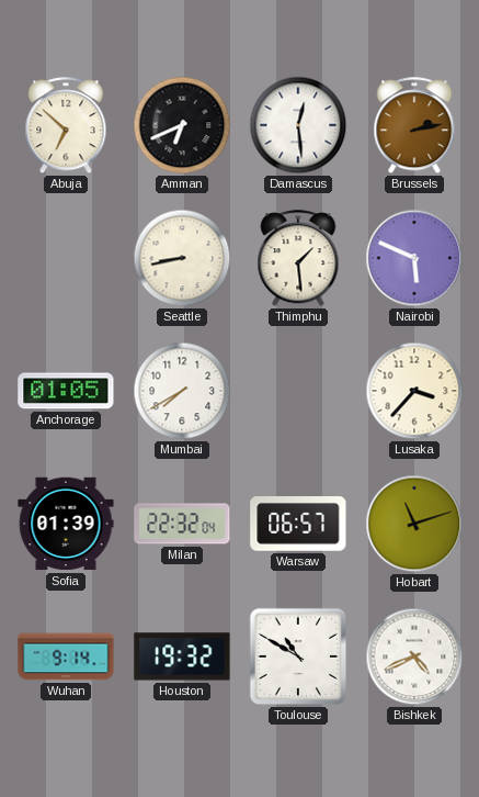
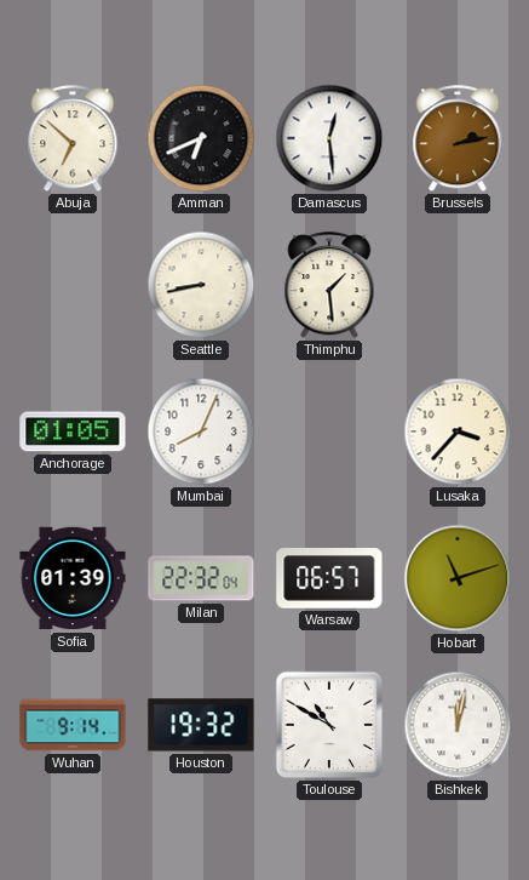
Nairobi: 5:49 -> none
Mumbai: 7:40 -> 8:04
Bishkek: 4:41 -> 12:02
